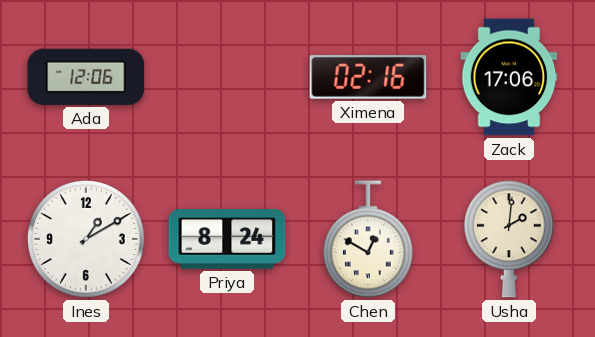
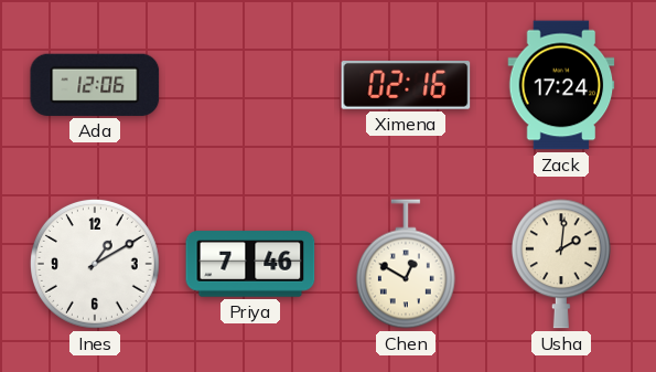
Zack: 17:06 -> 17:24
Priya: 8:24 -> 7:46
